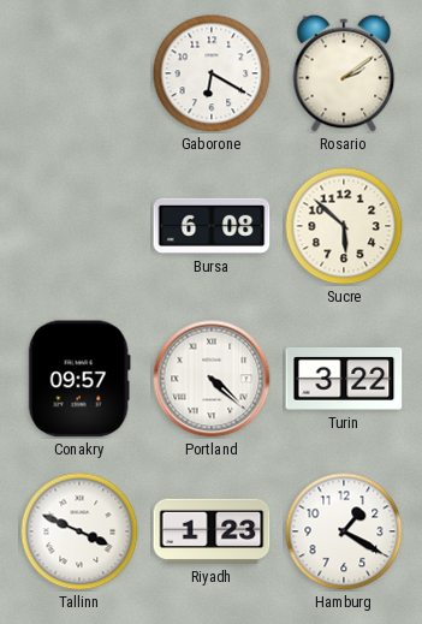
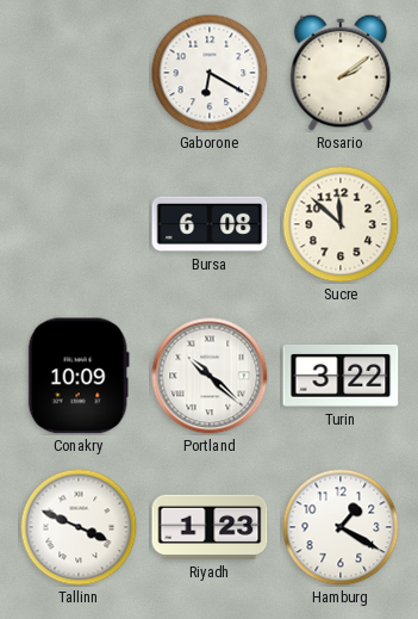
Sucre: 5:52 -> 11:52
Conakry: 09:57 -> 10:09
Portland: 4:22 -> 10:22
